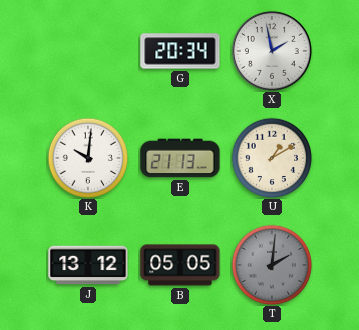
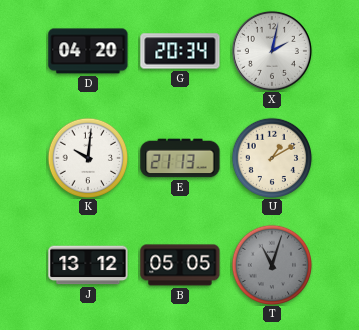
D: none -> 04:20
X: 1:58 -> 2:02
T: 2:01 -> 11:03
